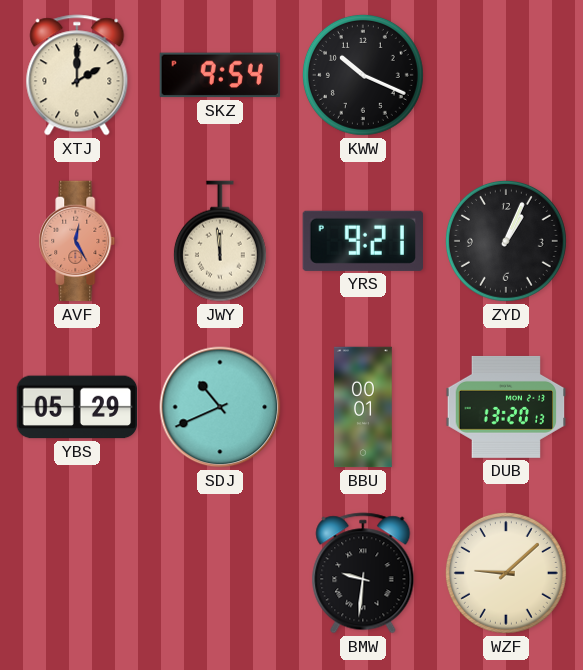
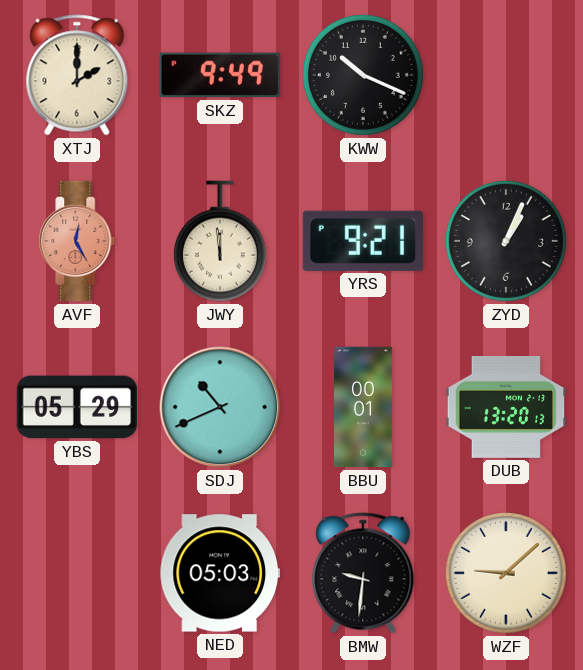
SKZ: 9:54 -> 9:49
NED: none -> 05:03
